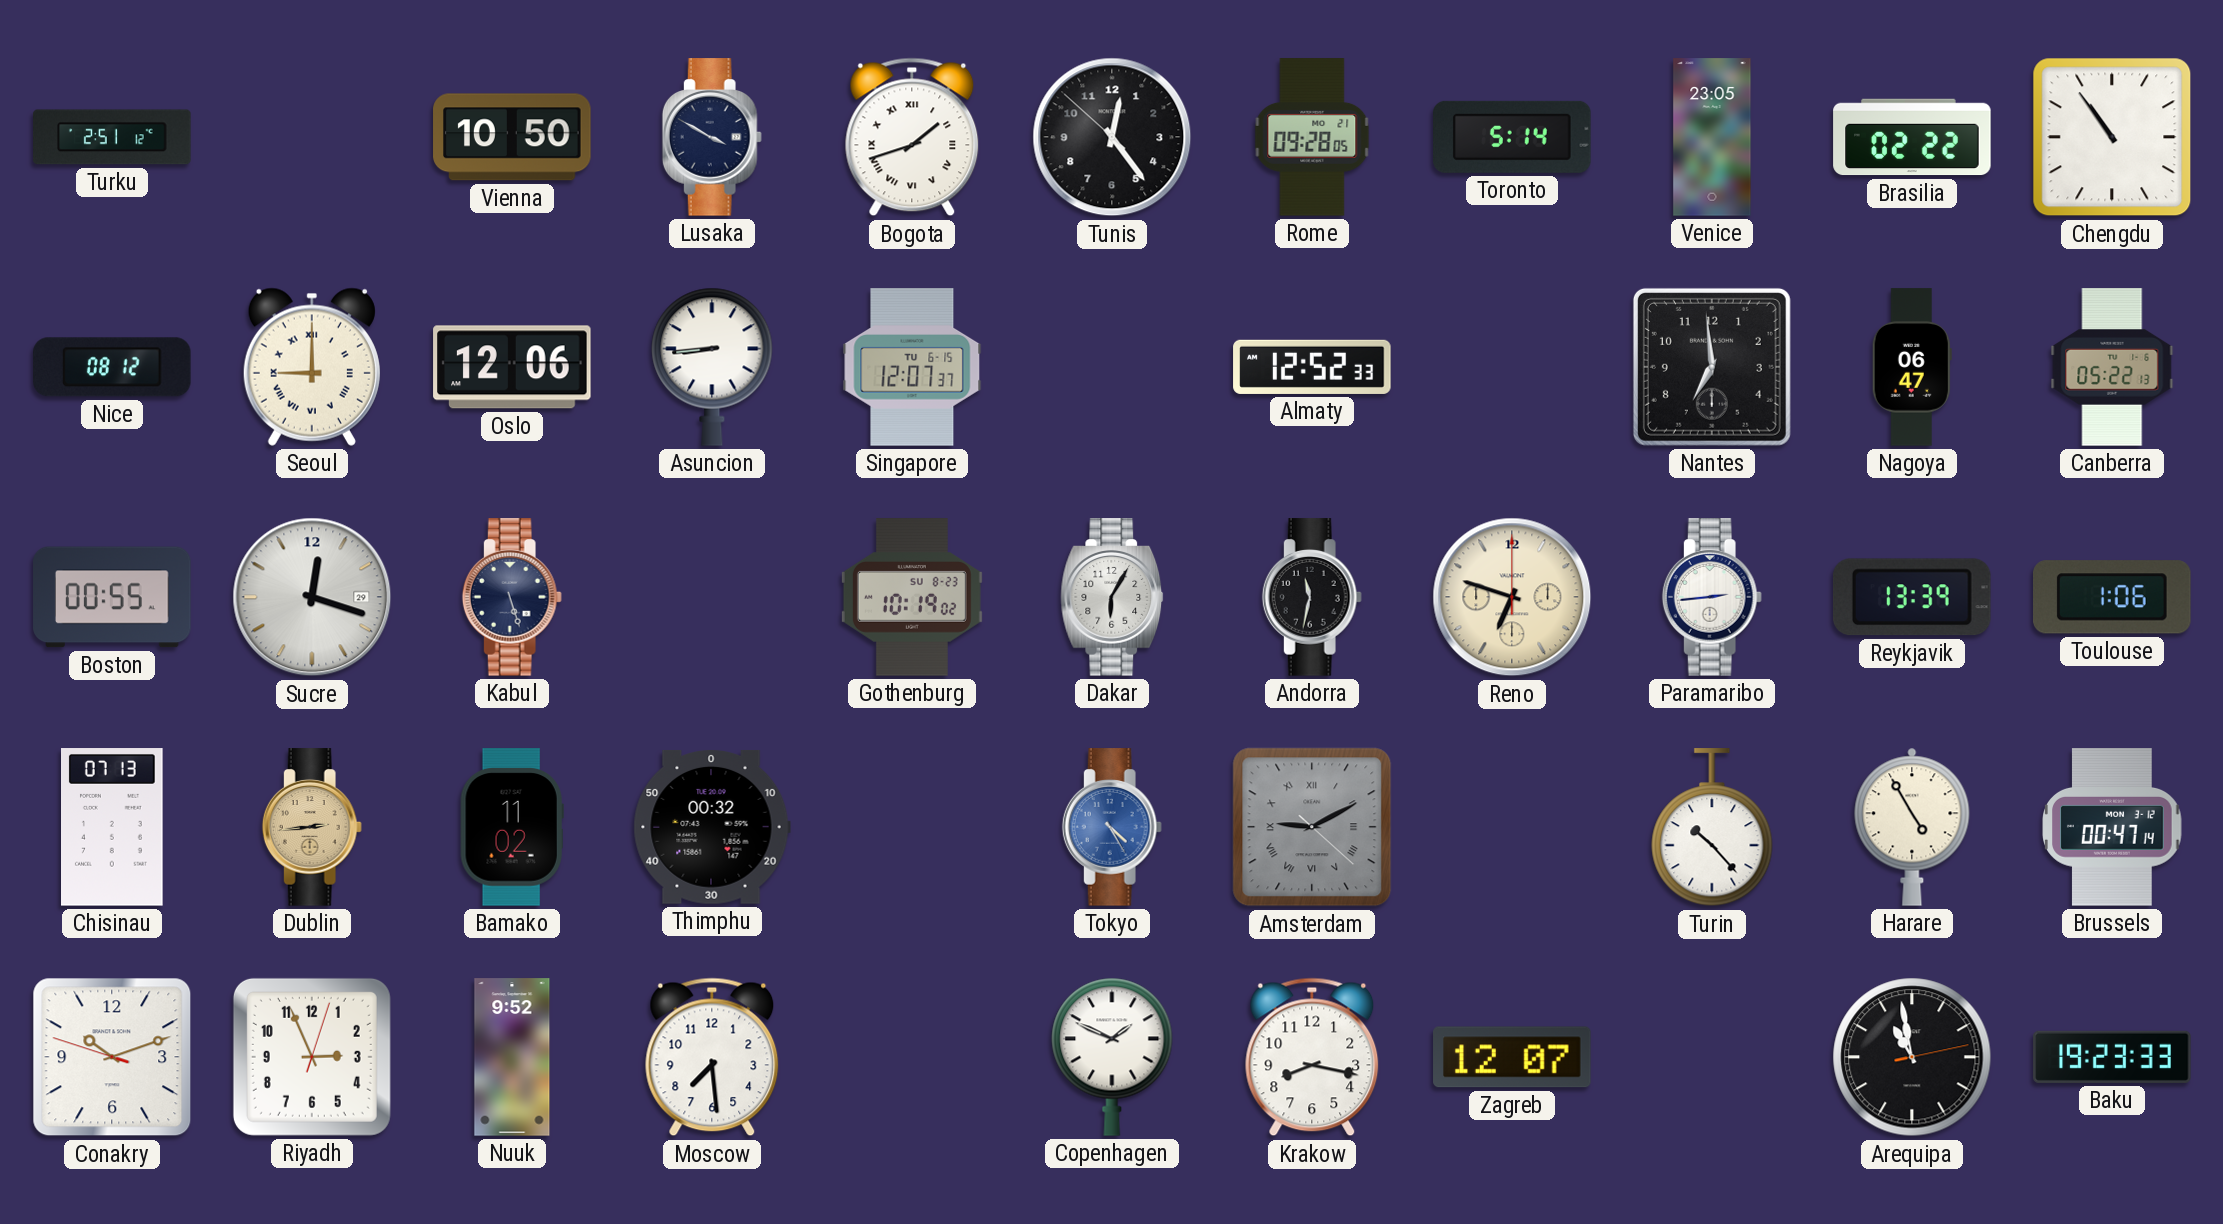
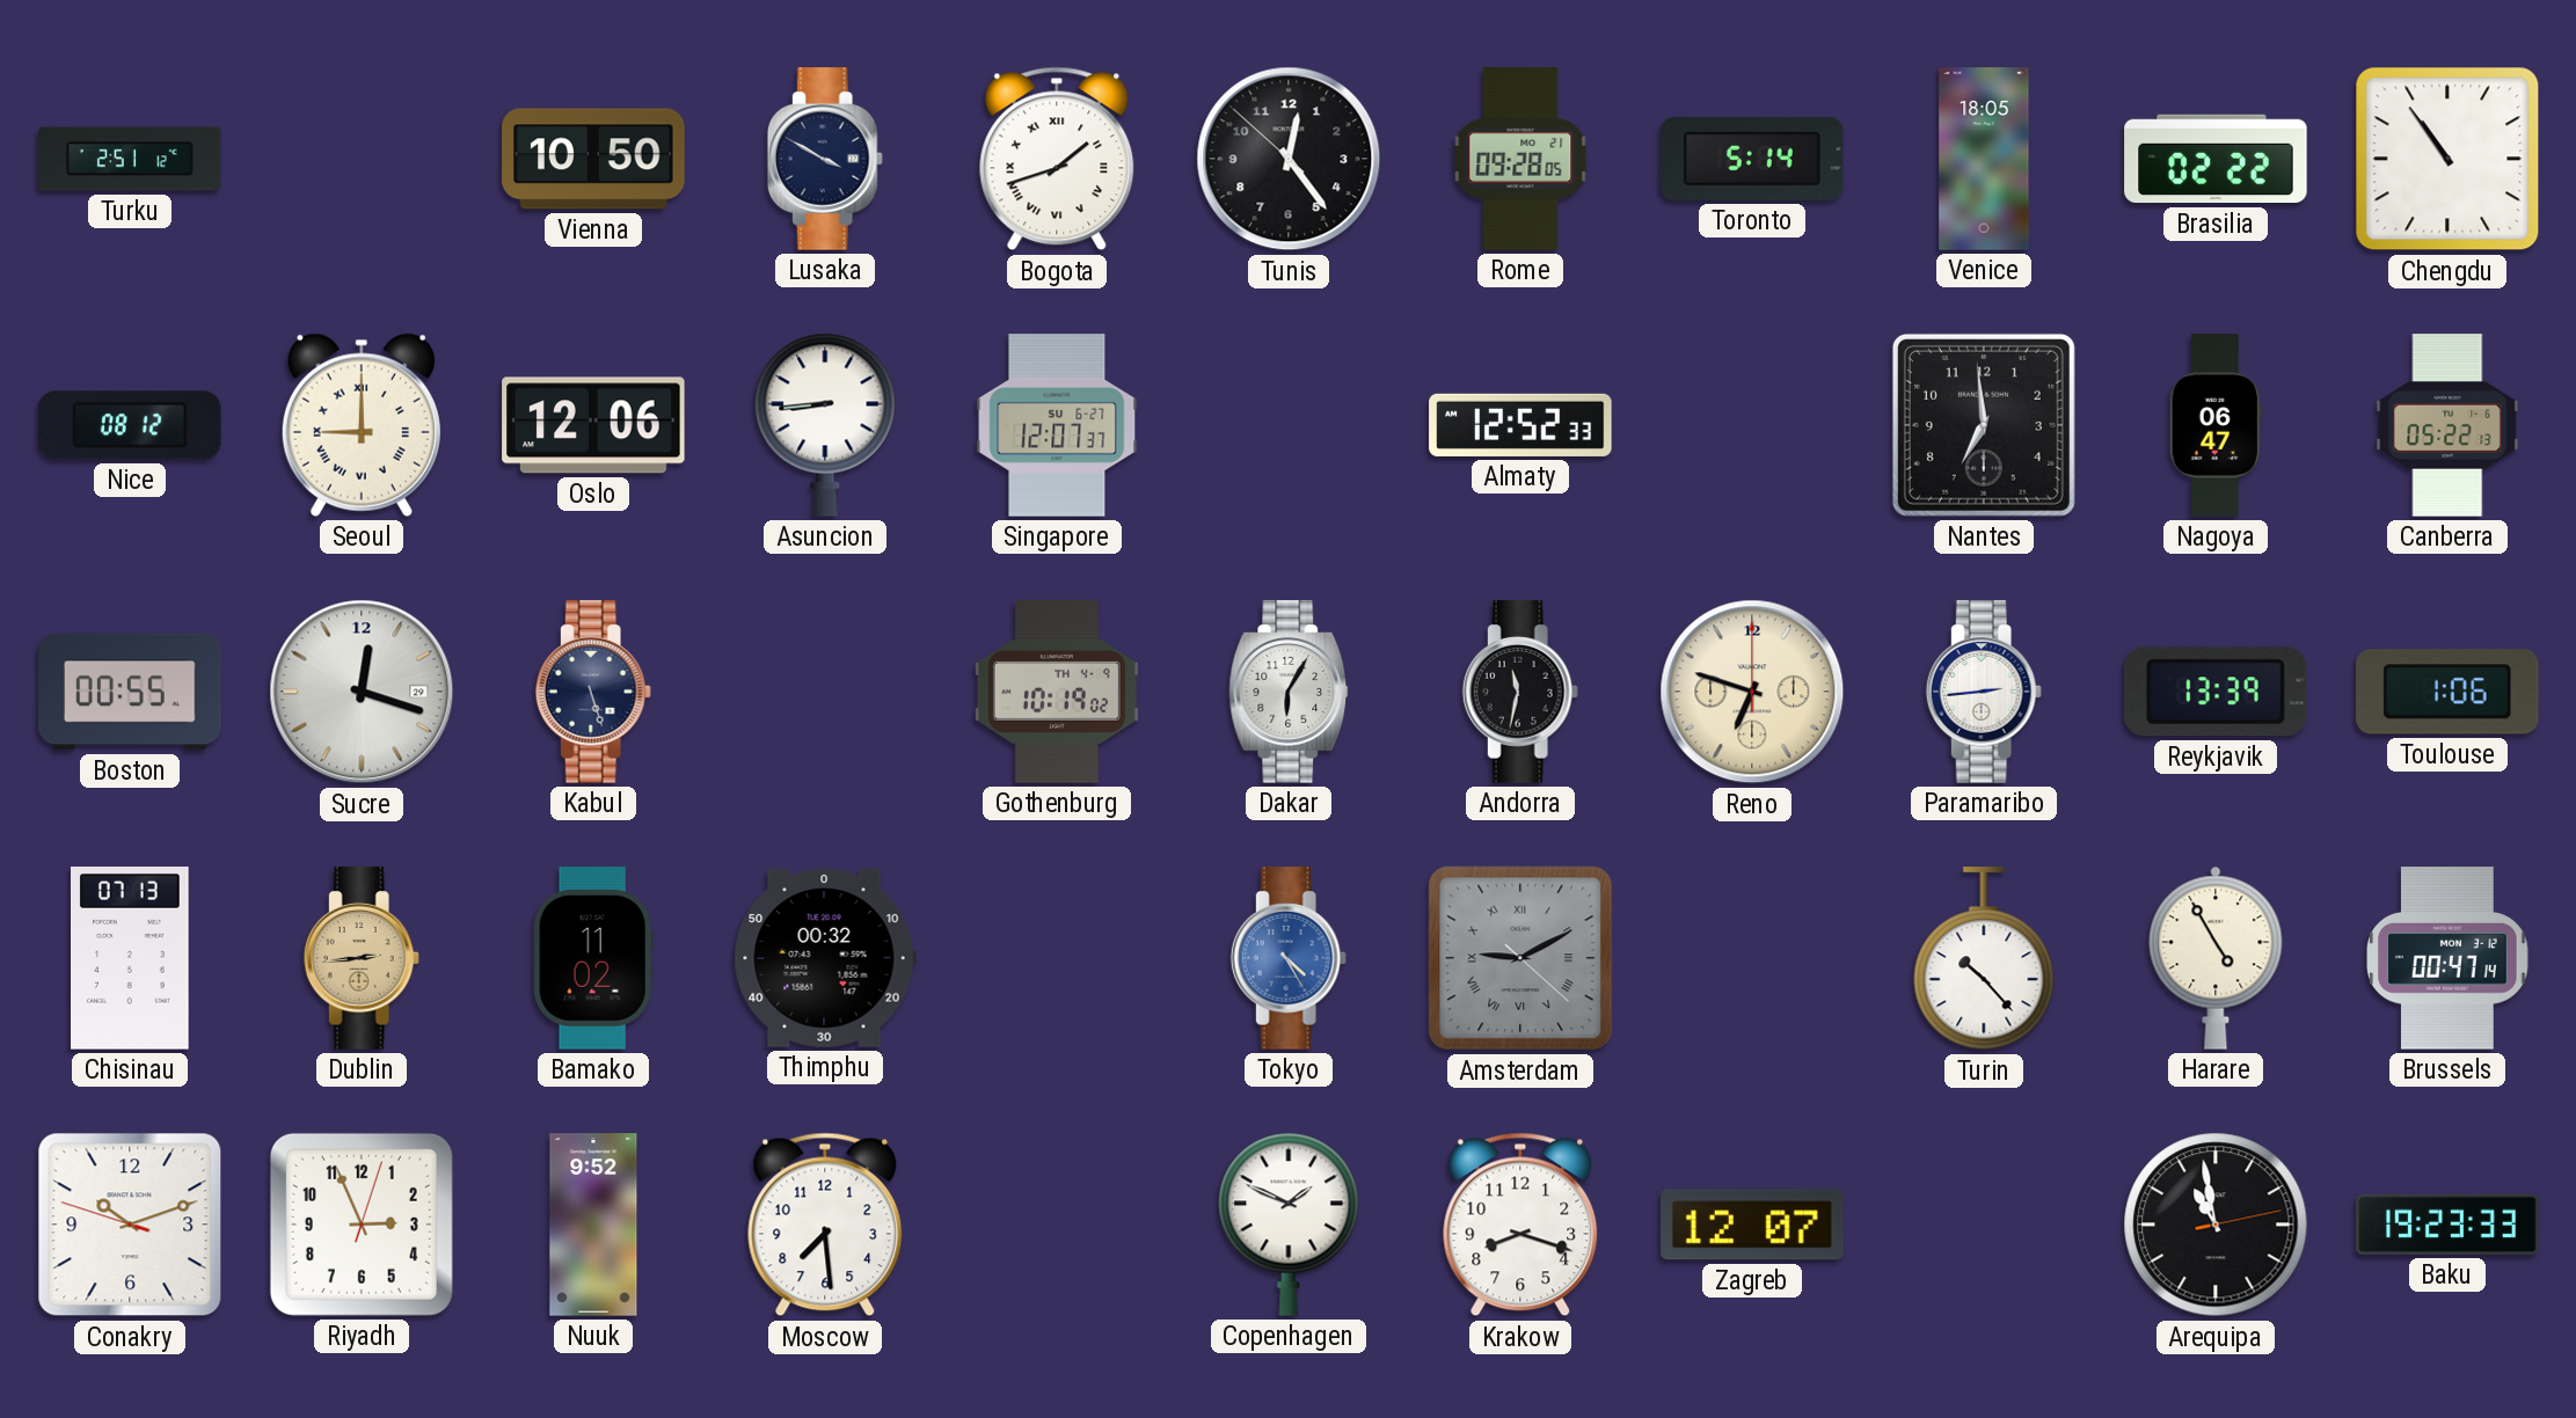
Venice: 23:05 -> 18:05
Singapore date: TU 6-15 -> SU 6-27
Gothenburg date: SU 8-23 -> TH 4-9
Krakow: 8:17 -> 8:18
